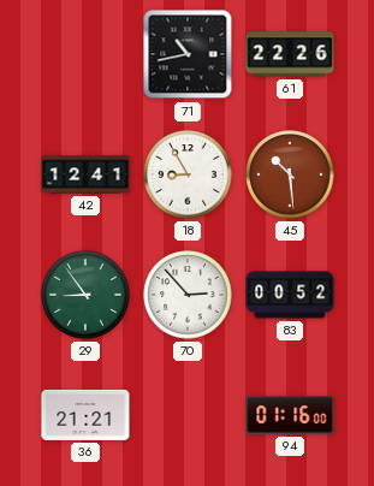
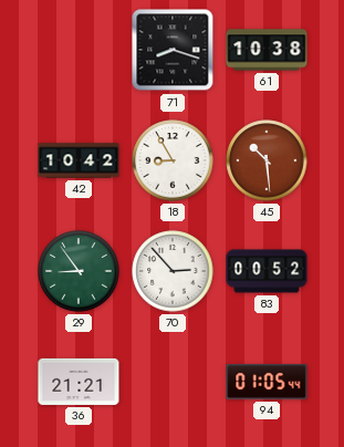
71: 10:43 -> 8:18
61: 22:26 -> 10:38
42: 12:41 -> 10:42
94: 01:16 -> 01:05
